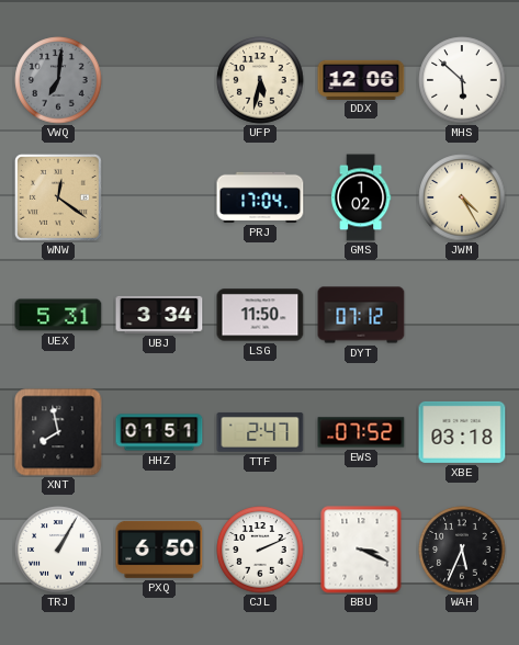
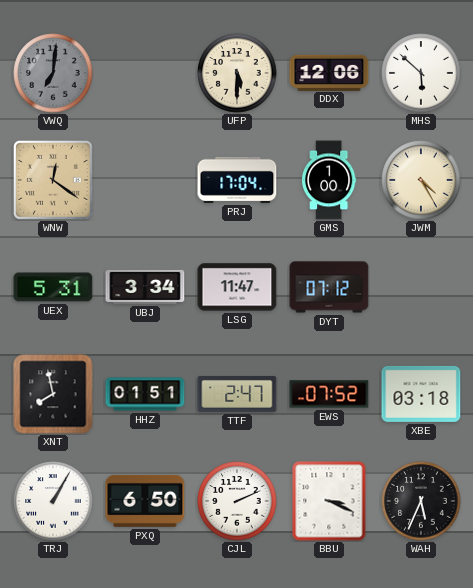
UFP: 5:32 -> 5:30
GMS: 1:02 -> 1:00
LSG: 11:50 -> 11:47
